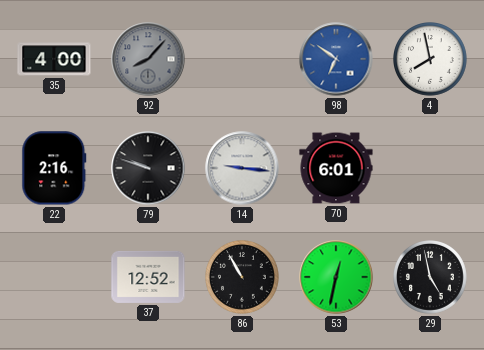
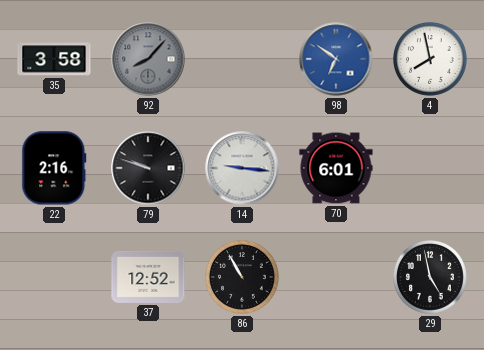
35: 4:00 -> 3:58
53: 12:32 -> none
